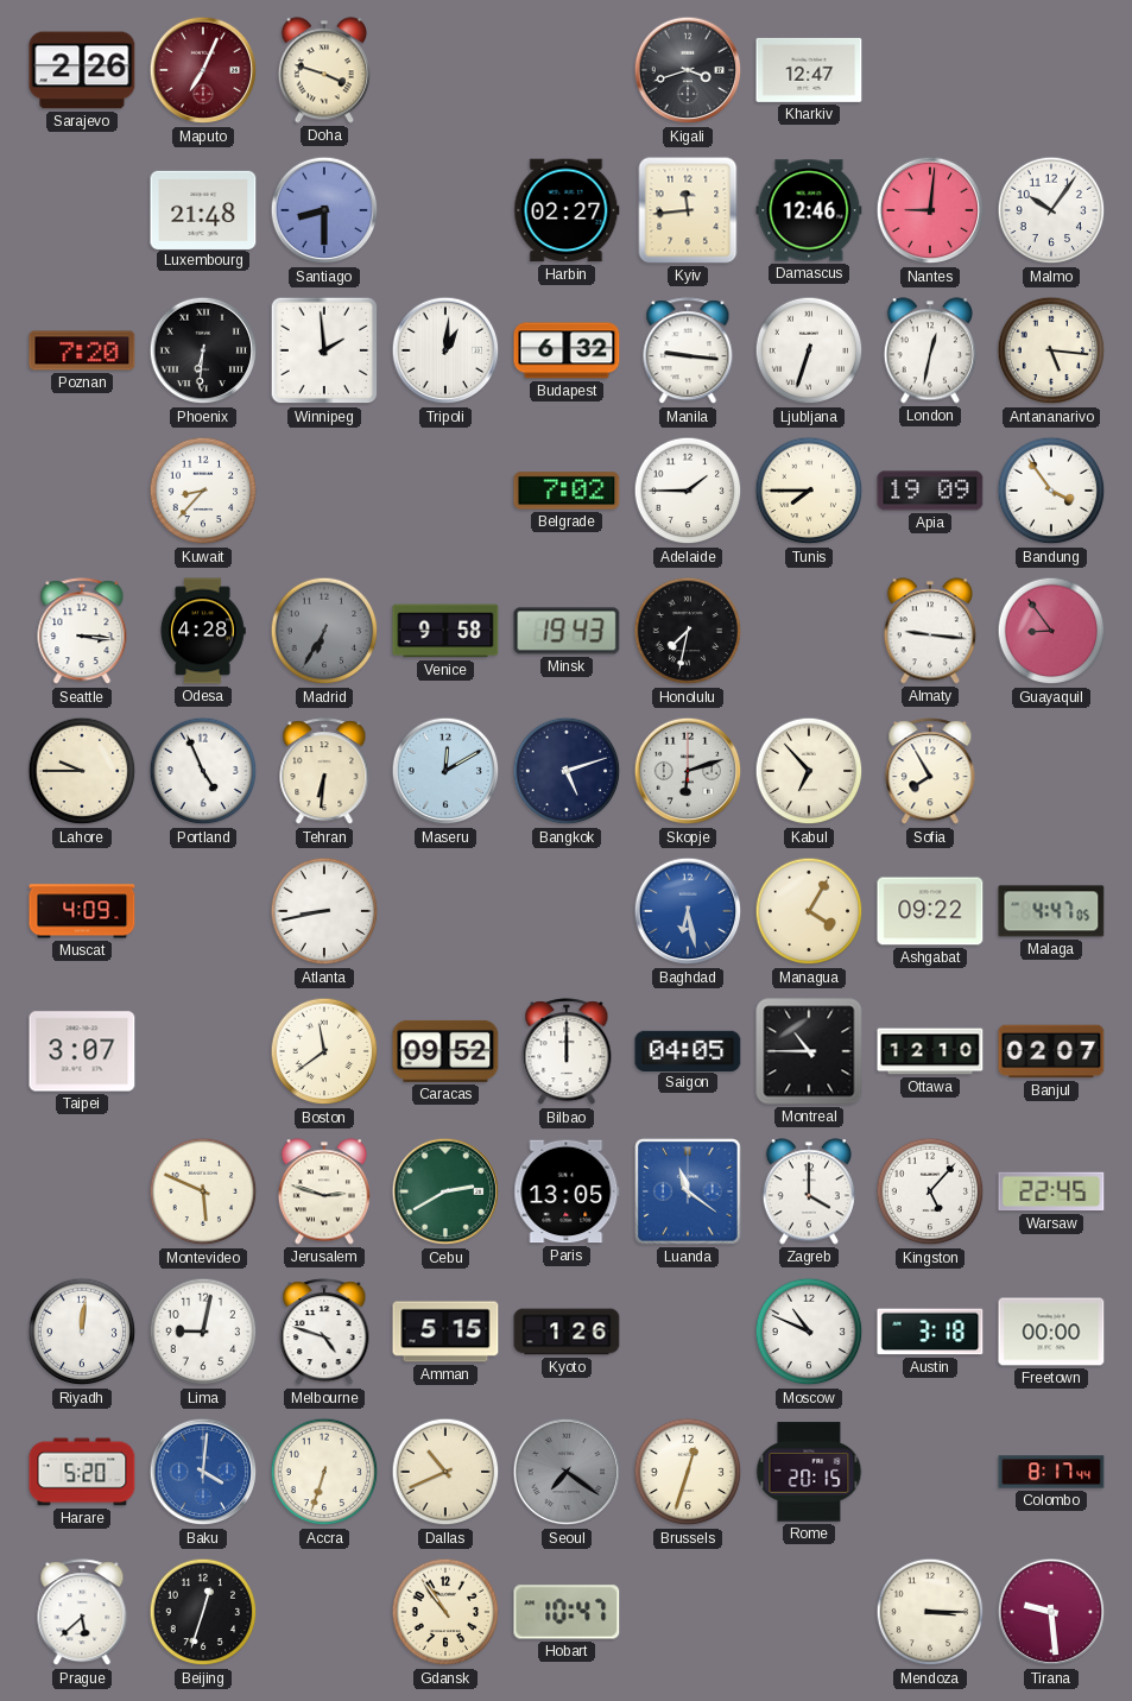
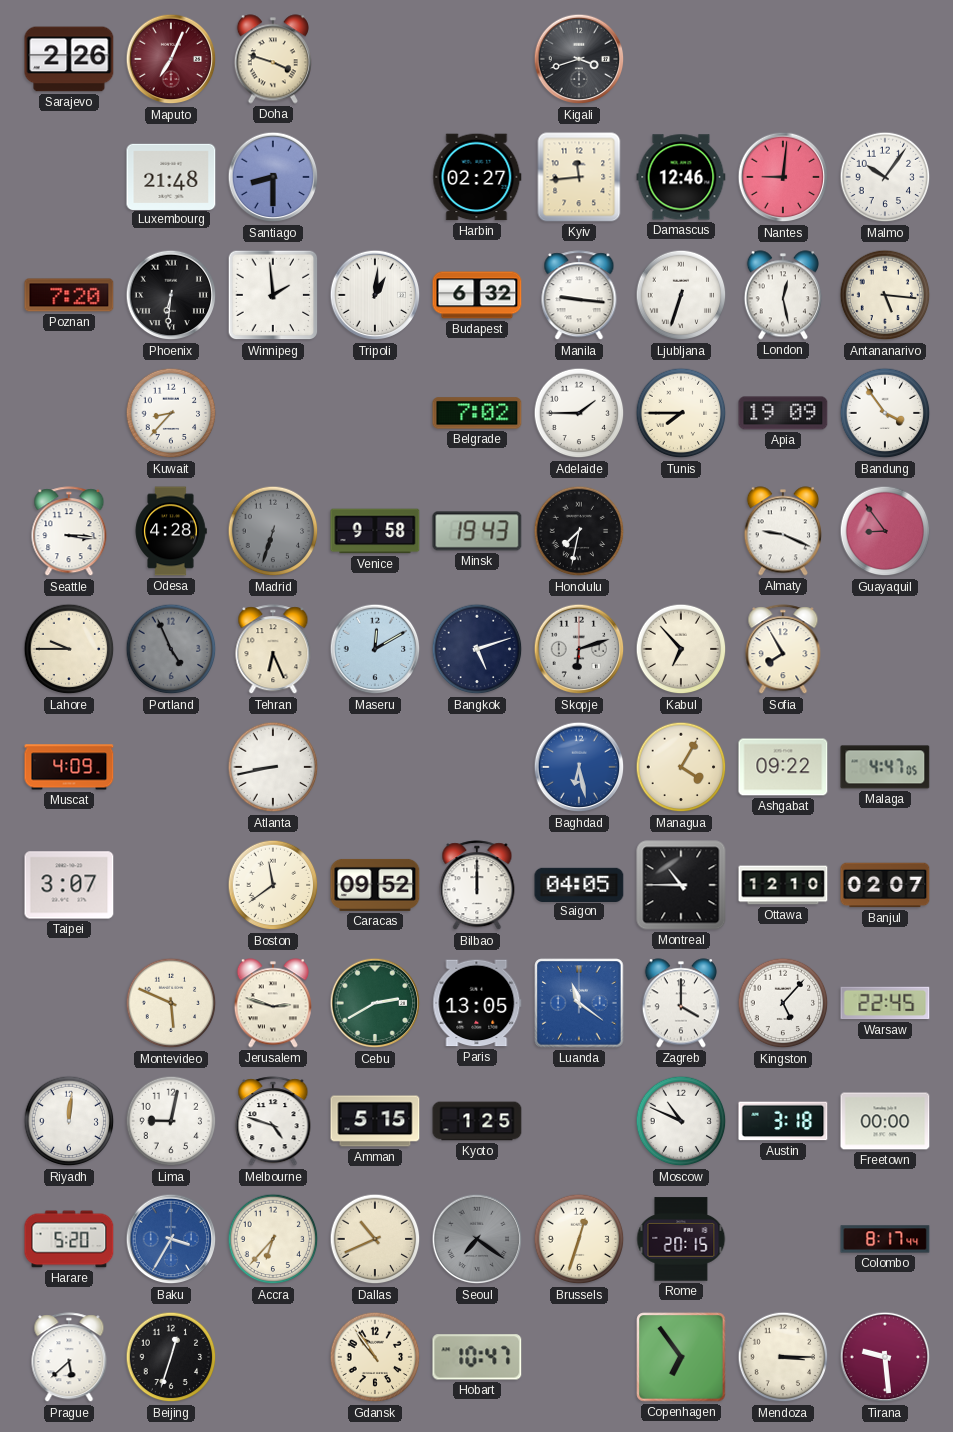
Kharkiv: 12:47 -> none
London: 12:32 -> 12:28
Madrid: 6:35 -> 6:33
Almaty: 9:16 -> 9:19
Portland dial: white -> grey
Tehran: 6:31 -> 6:26
Kyoto: 1:26 -> 1:25
Baku: 4:01 -> 3:35
Accra: 6:33 -> 6:37
Copenhagen: none -> 6:54
